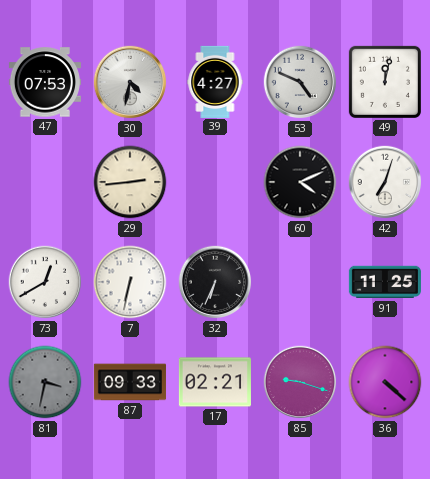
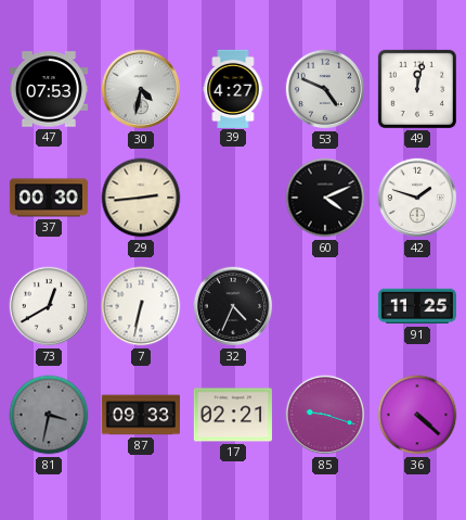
37: none -> 00:30
42: 7:03 -> 1:48
32: 6:34 -> 4:34
